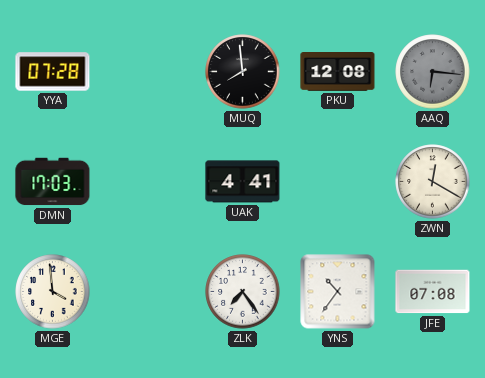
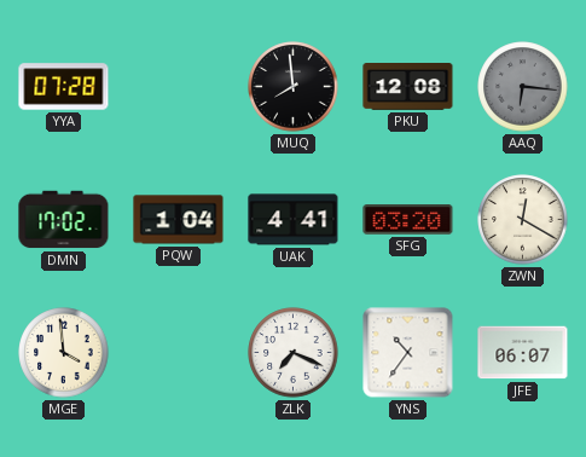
DMN: 17:03 -> 17:02
PQW: none -> 1:04
SFG: none -> 03:20
ZLK: 7:24 -> 7:19
JFE: 07:08 -> 06:07
